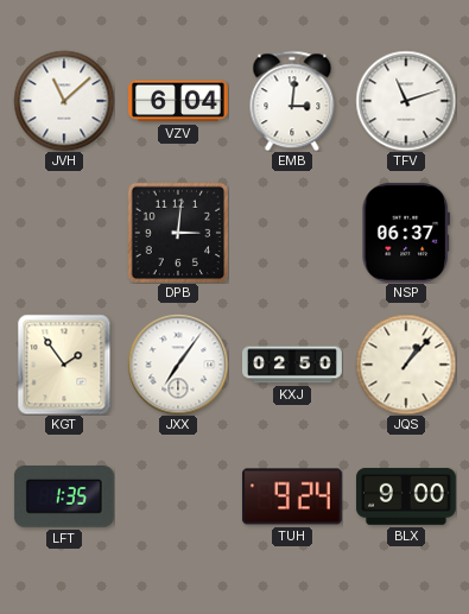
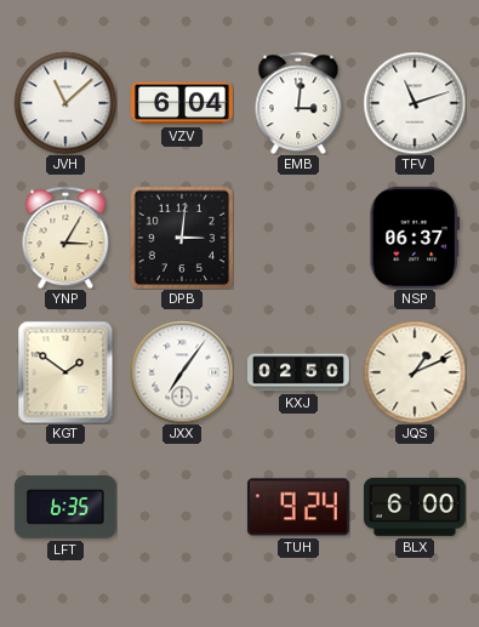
YNP: none -> 3:05
KGT: 1:54 -> 1:51
JQS: 1:07 -> 1:11
LFT: 1:35 -> 6:35
BLX: 9:00 -> 6:00
